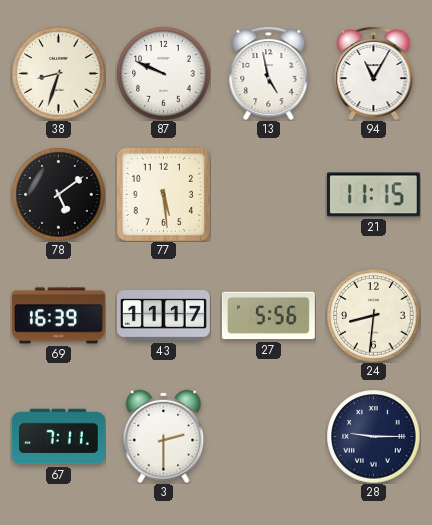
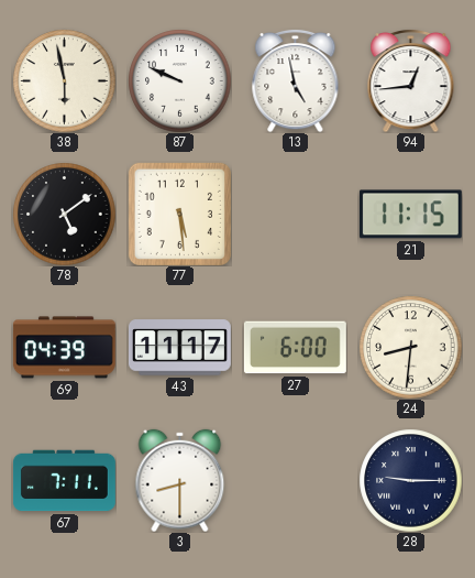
38: 8:33 -> 5:58
94: 11:05 -> 12:44
69: 16:39 -> 04:39
27: 5:56 -> 6:00
3: 2:30 -> 8:30
